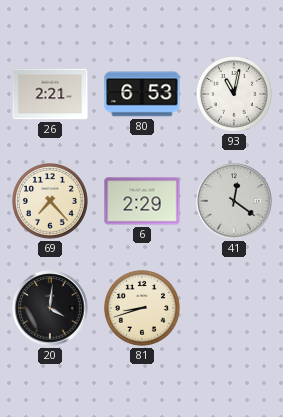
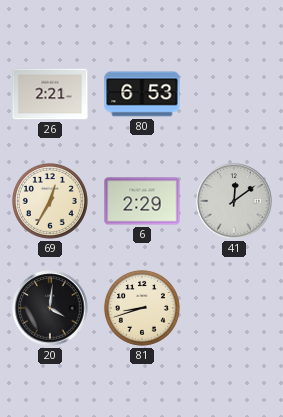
93: 11:02 -> none
69: 7:23 -> 12:35
41: 12:21 -> 12:09
